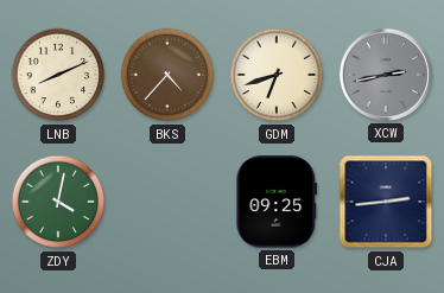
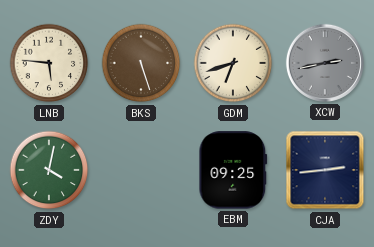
LNB: 8:11 -> 5:46
BKS: 4:37 -> 5:27
